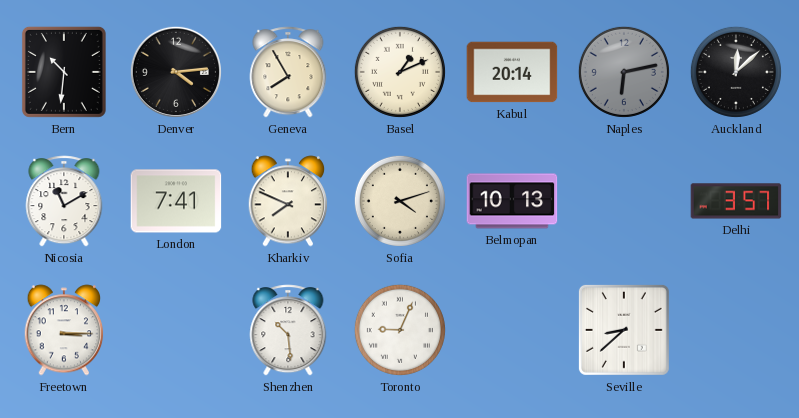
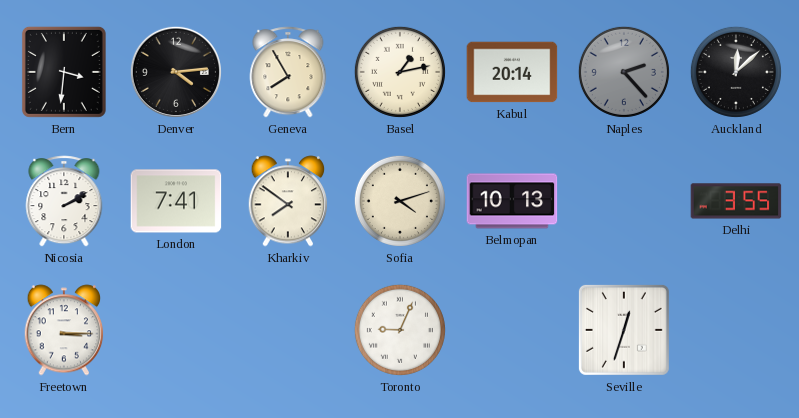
Bern: 10:31 -> 3:31
Basel: 1:11 -> 1:13
Naples: 6:13 -> 2:23
Nicosia: 11:10 -> 2:10
Kharkiv: 7:49 -> 7:51
Delhi: 3:57 -> 3:55
Shenzhen: 10:29 -> none
Seville: 8:38 -> 12:33
